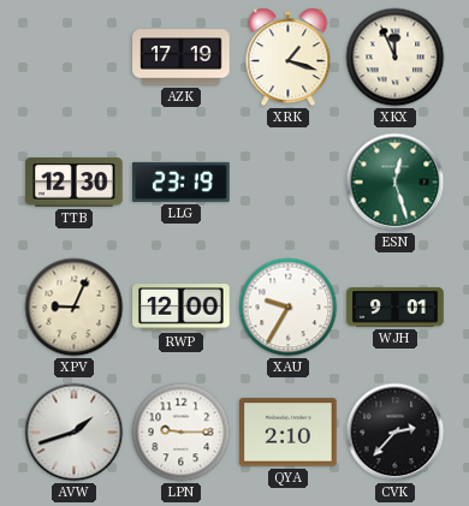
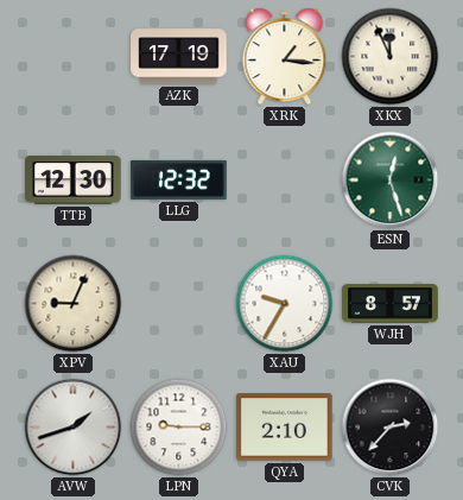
XRK: 1:18 -> 1:16
LLG: 23:19 -> 12:32
RWP: 12:00 -> none
WJH: 9:01 -> 8:57
